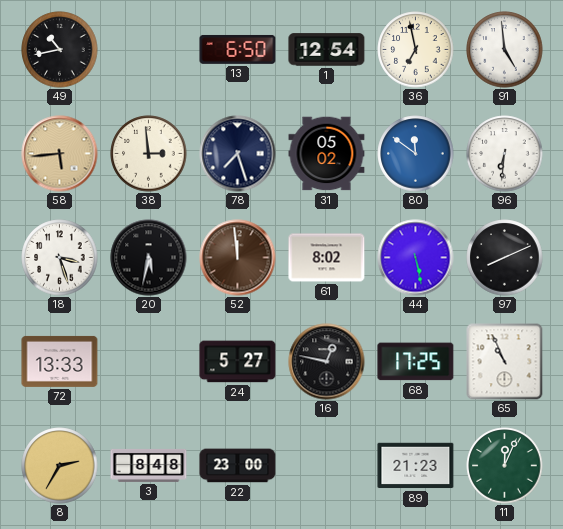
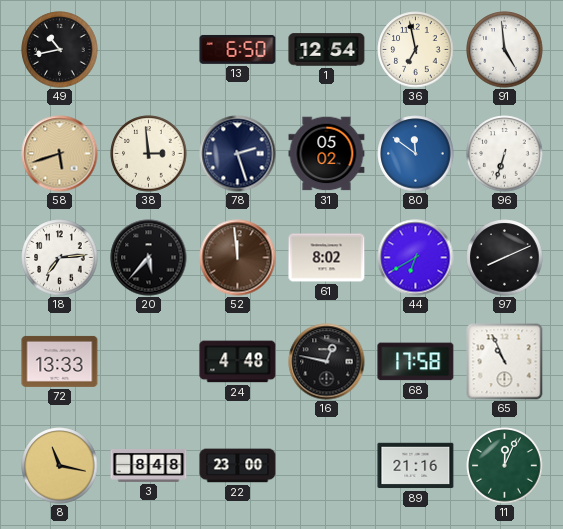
58: 5:44 -> 5:42
78: 7:27 -> 2:27
96: 6:31 -> 6:33
18: 3:27 -> 7:14
20: 5:32 -> 5:37
44: 5:28 -> 6:40
24: 5:27 -> 4:48
68: 17:25 -> 17:58
8: 2:35 -> 11:17
89: 21:23 -> 21:16
